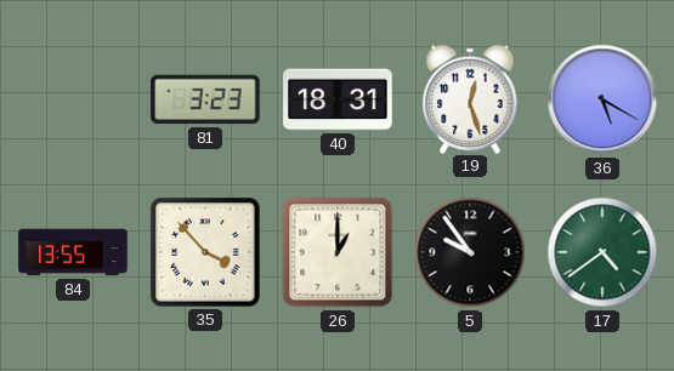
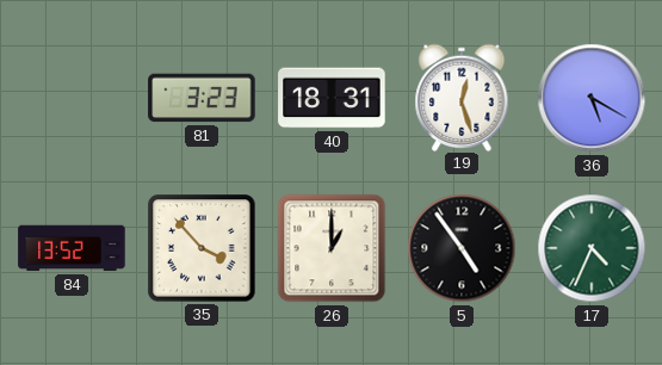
84: 13:55 -> 13:52
5: 9:54 -> 4:54
17: 4:39 -> 4:34
